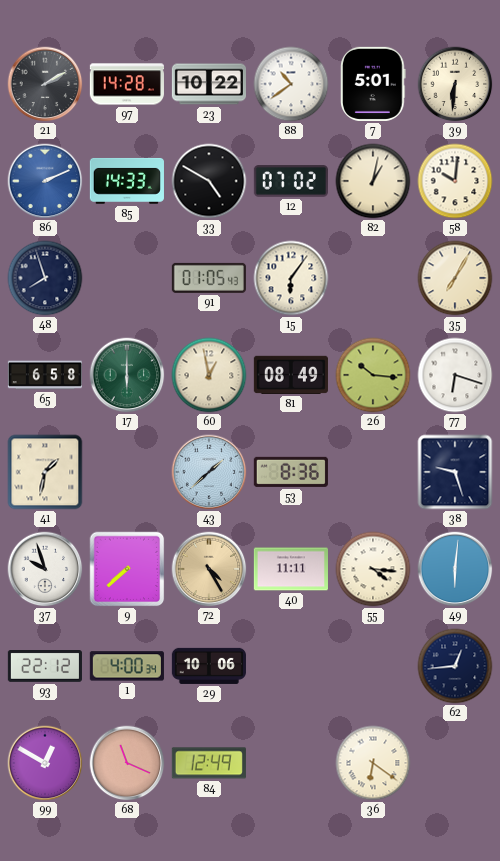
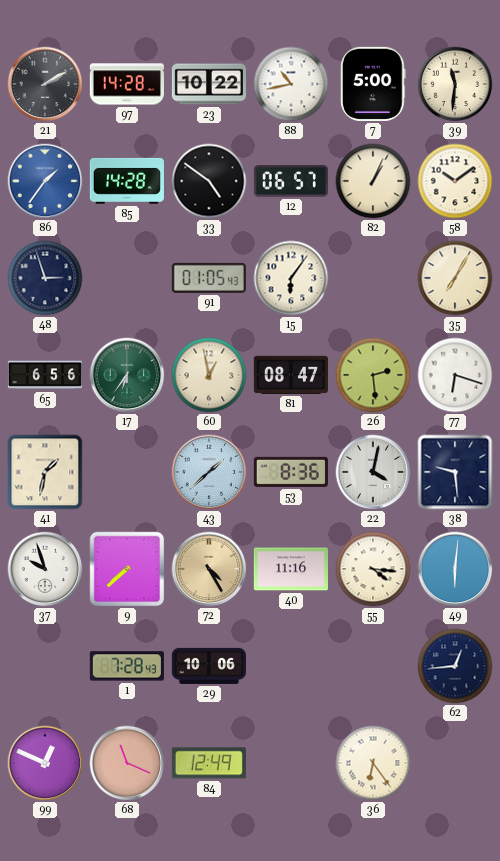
88: 10:39 -> 10:43
7: 5:01 -> 5:00
39: 6:31 -> 11:31
86: 2:11 -> 1:36
85: 14:33 -> 14:28
33: 4:50 -> 4:51
12: 07:02 -> 06:57
82: 1:02 -> 1:04
58: 10:01 -> 10:09
48: 7:57 -> 2:57
65: 6:58 -> 6:56
17: 6:00 -> 6:36
81: 08:49 -> 08:47
26: 10:16 -> 2:29
22: none -> 4:02
38: 9:27 -> 9:29
40: 11:11 -> 11:16
93: 22:12 -> none
1: 4:00 -> 7:28
99: 12:50 -> 12:49
36: 6:21 -> 6:24
